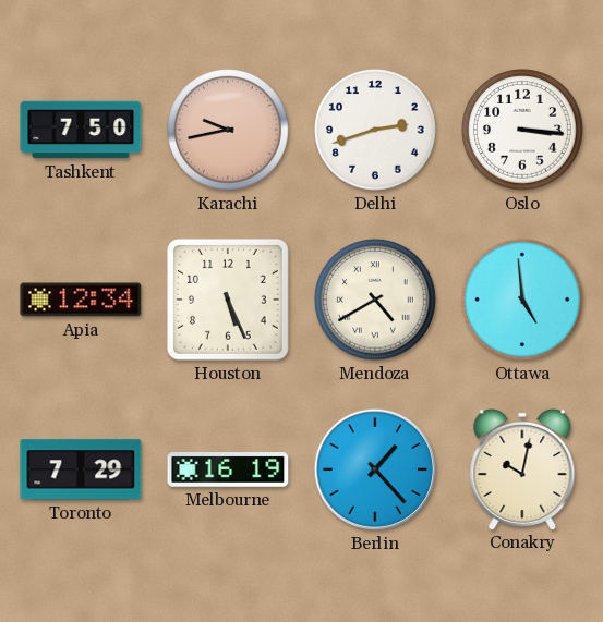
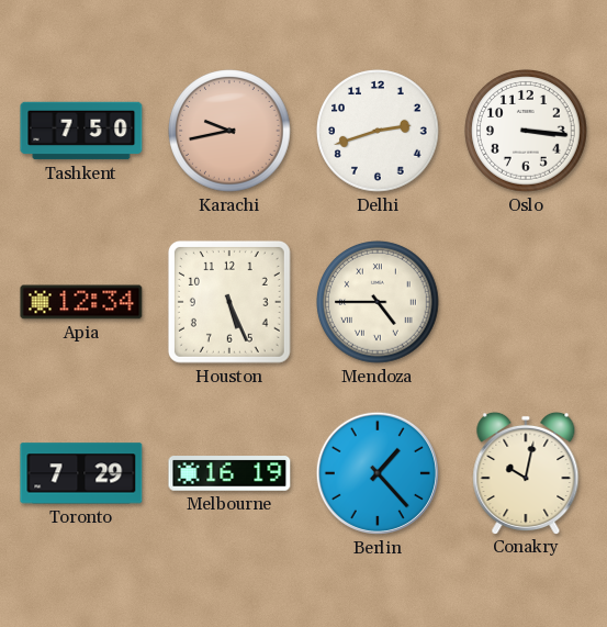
Mendoza: 4:40 -> 4:45
Ottawa: 4:59 -> none
